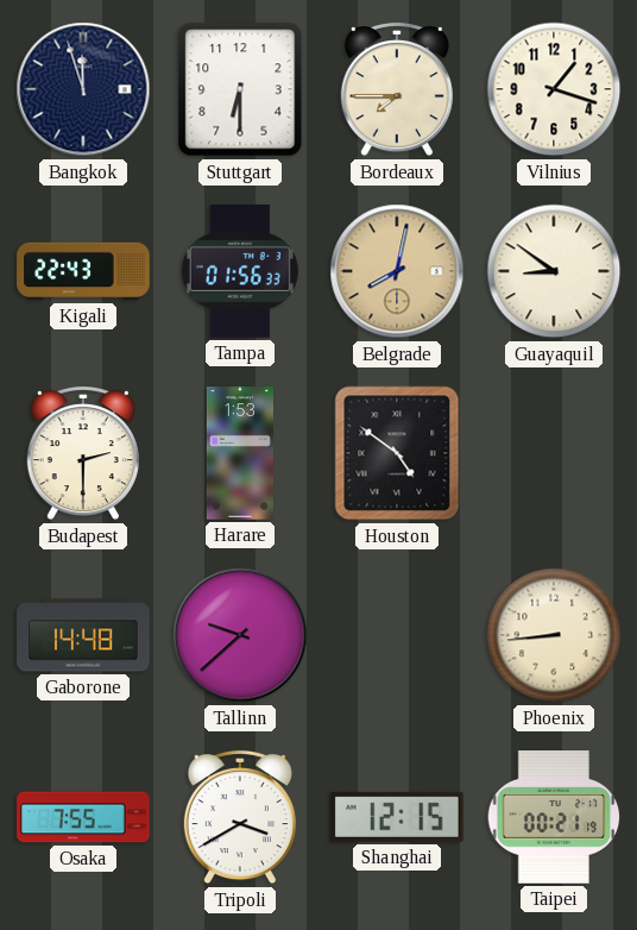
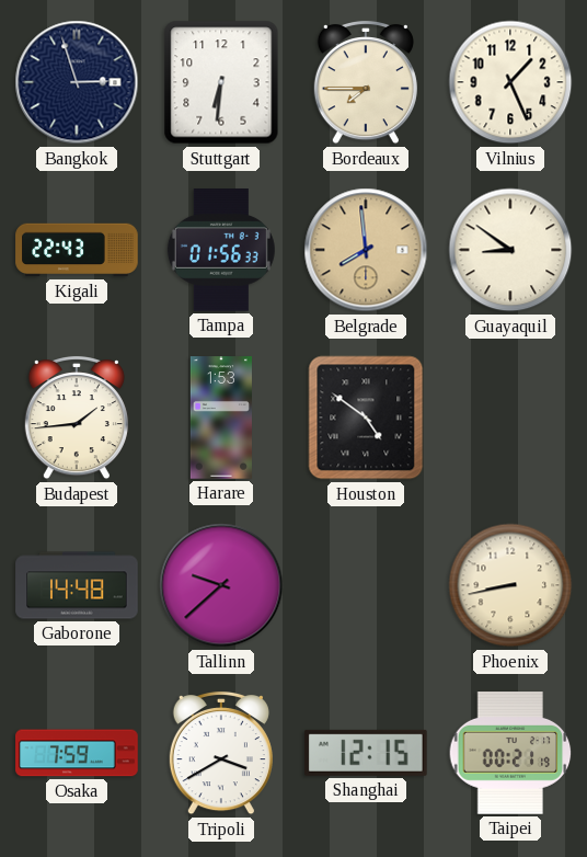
Bangkok: 11:57 -> 2:57
Stuttgart: 6:30 -> 6:31
Vilnius: 1:18 -> 1:26
Belgrade: 8:02 -> 7:59
Budapest: 2:30 -> 1:44
Phoenix: 8:44 -> 8:43
Osaka: 7:55 -> 7:59
